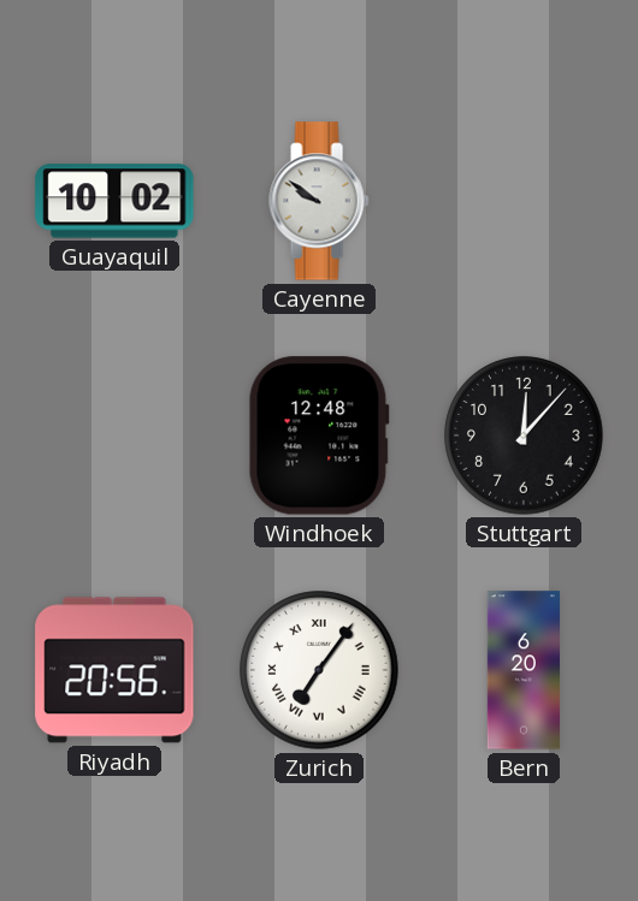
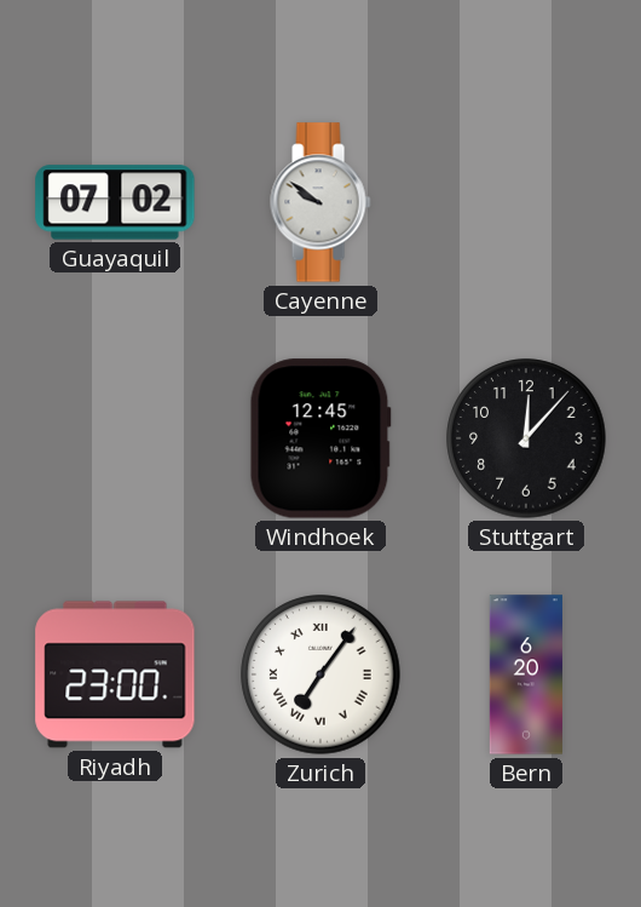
Guayaquil: 10:02 -> 07:02
Windhoek: 12:48 -> 12:45
Riyadh: 20:56 -> 23:00
